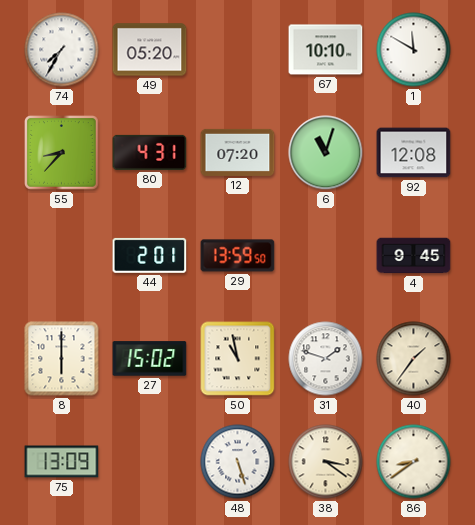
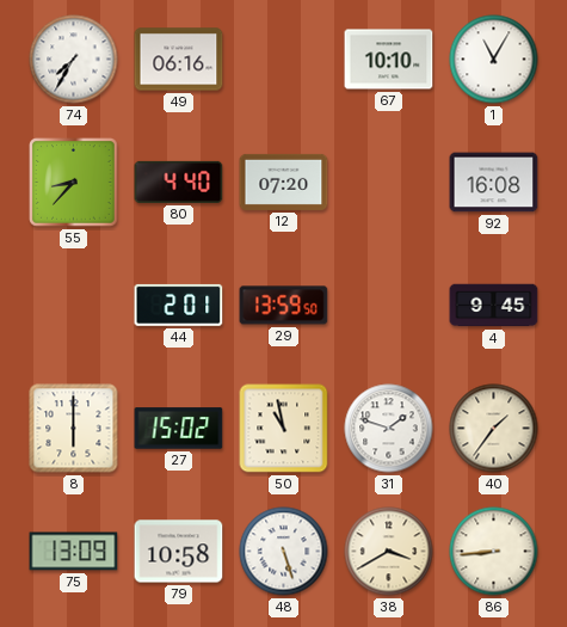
49: 05:20 -> 06:16
1: 11:50 -> 11:05
80: 4:31 -> 4:40
6: 11:03 -> none
92: 12:08 -> 16:08
79: none -> 10:58
38: 3:21 -> 3:40
86: 8:39 -> 8:44
